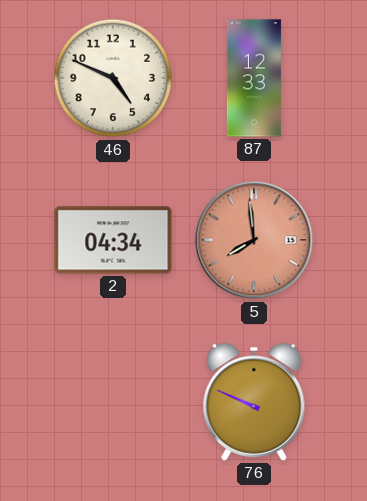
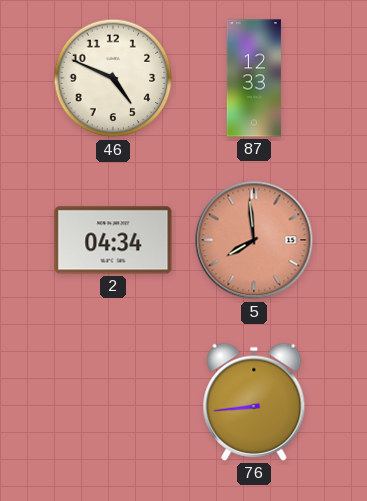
76: 9:49 -> 8:44
